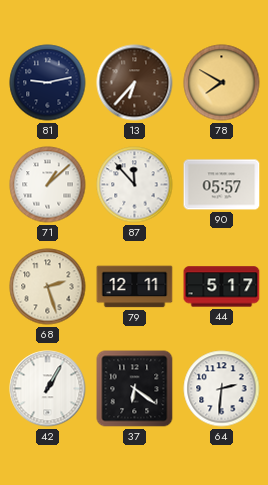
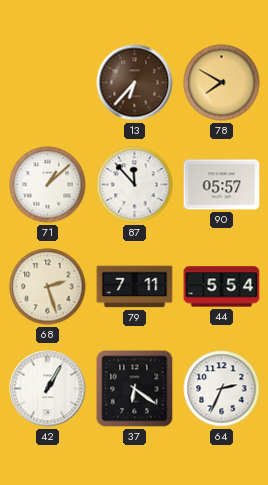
81: 9:13 -> none
79: 12:11 -> 7:11
44: 5:17 -> 5:54
64: 2:31 -> 2:34
